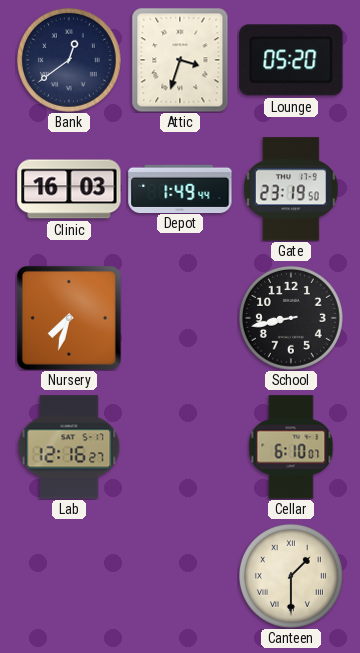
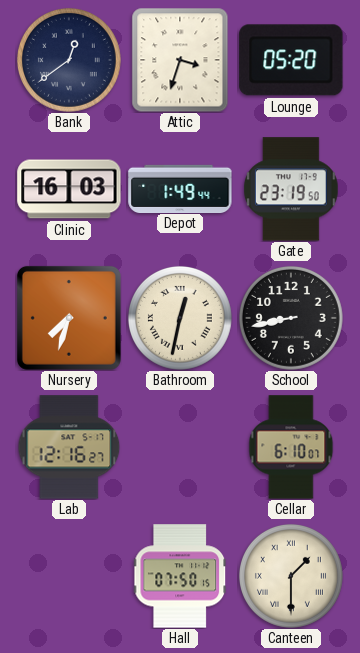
Bathroom: none -> 12:32
Hall: none -> 07:50
